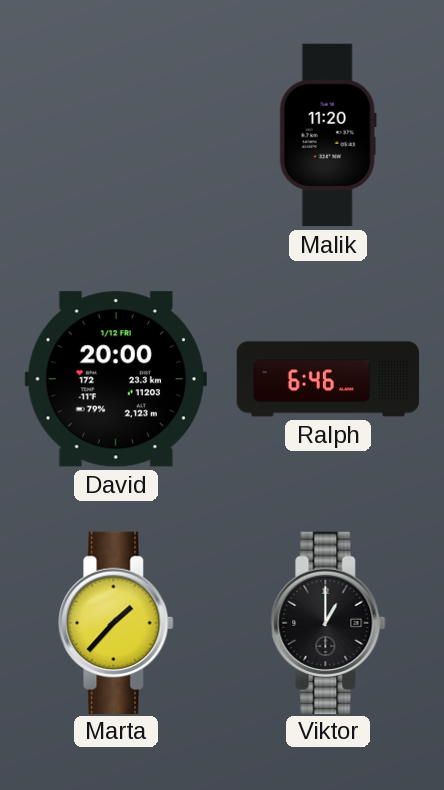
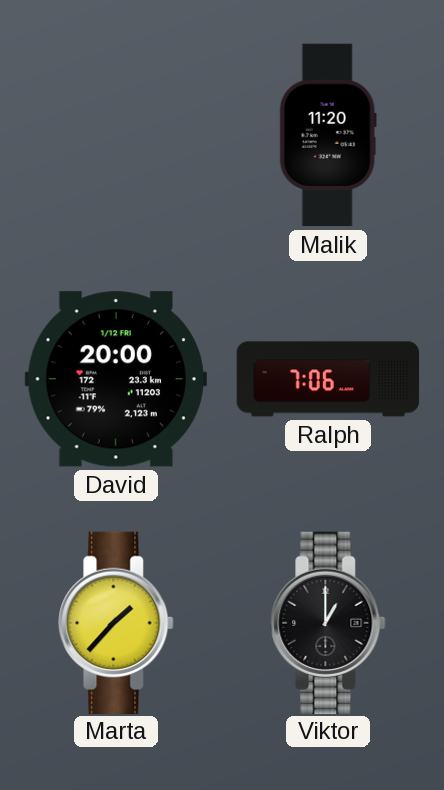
Ralph: 6:46 -> 7:06
